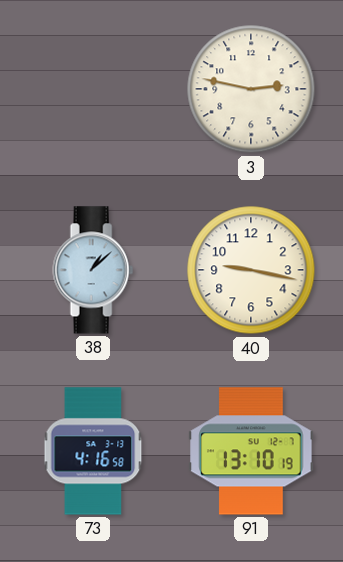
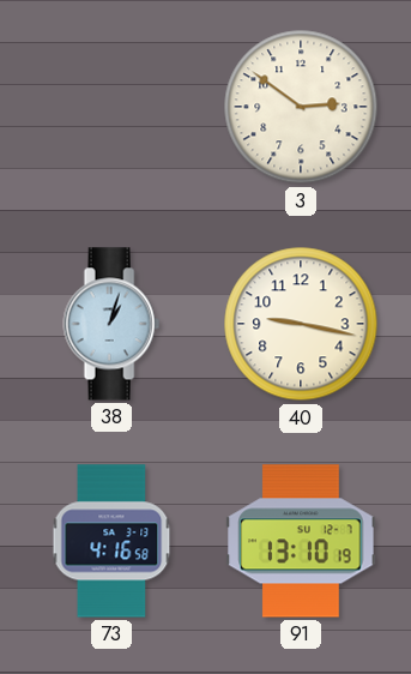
3: 2:47 -> 2:51
38: 1:08 -> 1:03
